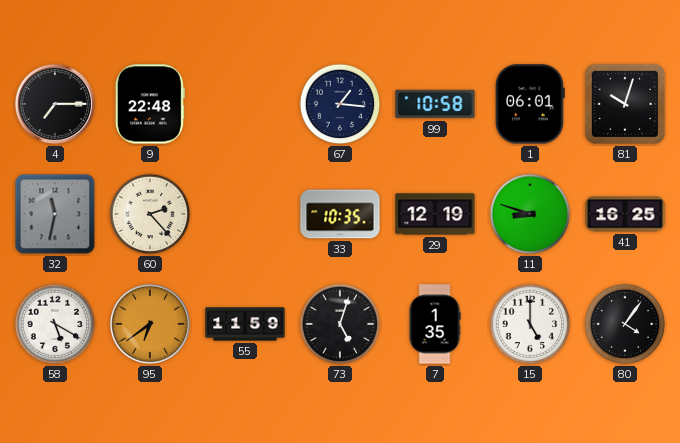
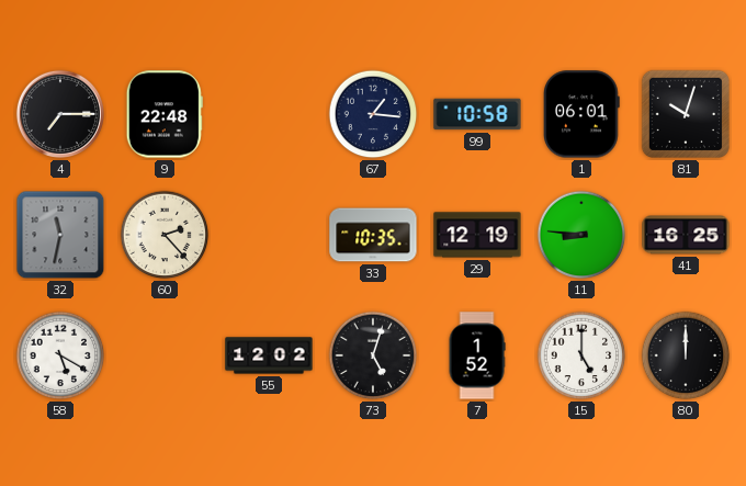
11: 8:48 -> 8:46
95: 6:39 -> none
55: 11:59 -> 12:02
7: 1:35 -> 1:52
80: 4:06 -> 12:00
